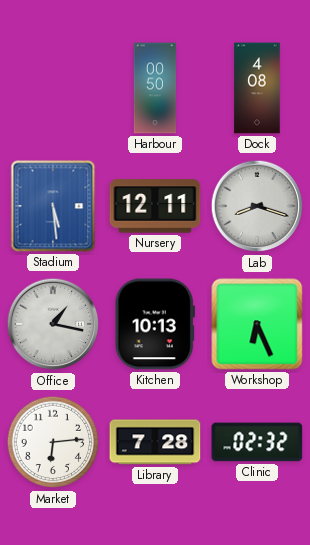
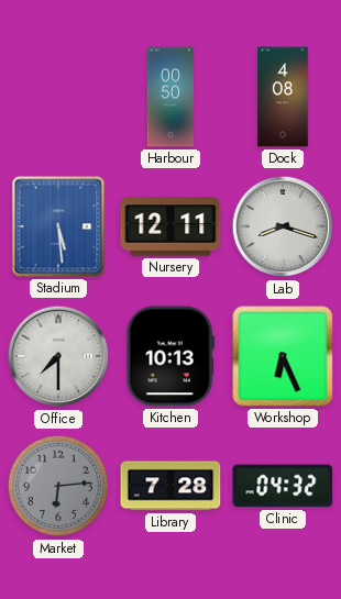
Office: 1:17 -> 7:30
Market dial: white -> grey
Clinic: 02:32 -> 04:32
